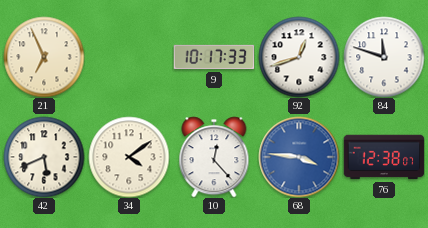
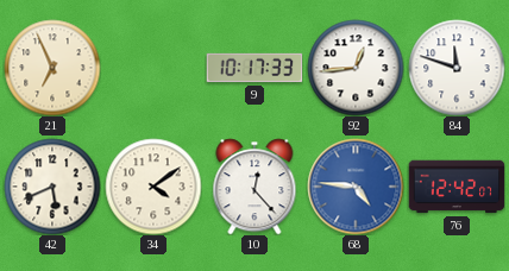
92: 12:42 -> 12:44
68: 3:46 -> 4:46
76: 12:38 -> 12:42
